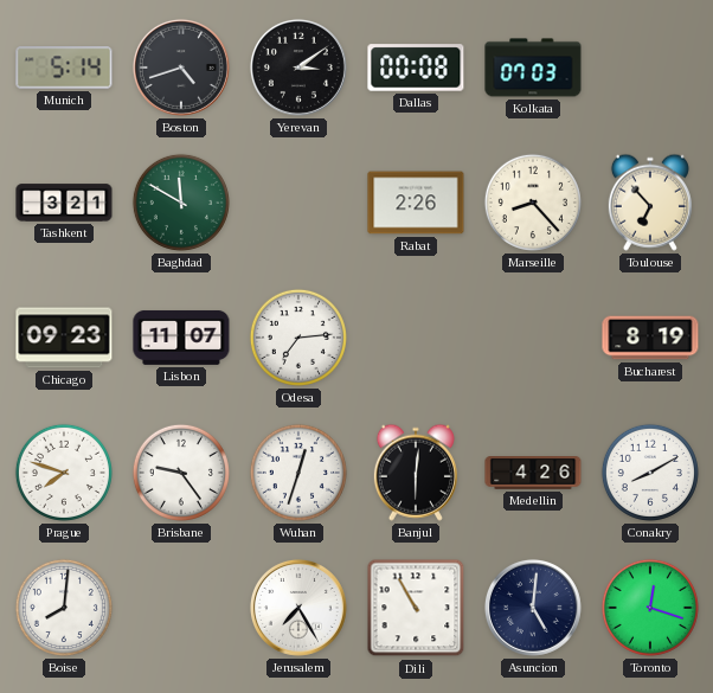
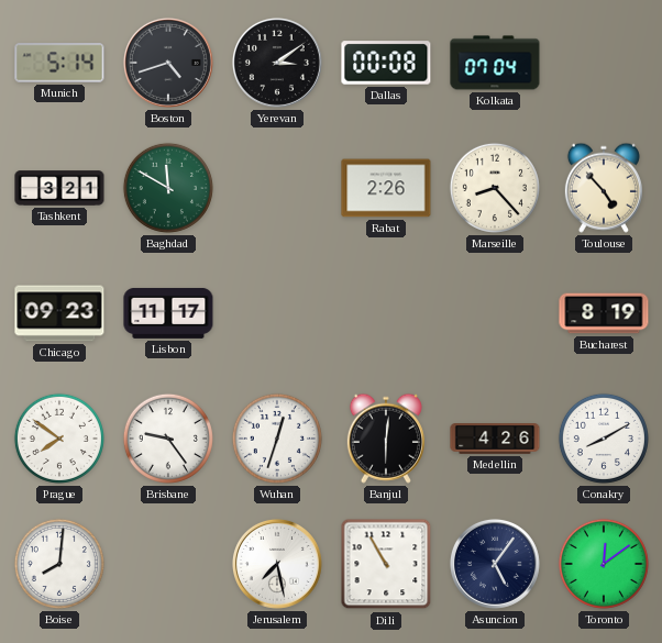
Kolkata: 07:03 -> 07:04
Toulouse: 6:53 -> 4:53
Lisbon: 11:07 -> 11:17
Odesa: 7:14 -> none
Prague: 7:48 -> 7:51
Jerusalem: 7:25 -> 7:28
Asuncion: 5:01 -> 5:06
Toronto: 12:18 -> 12:09
